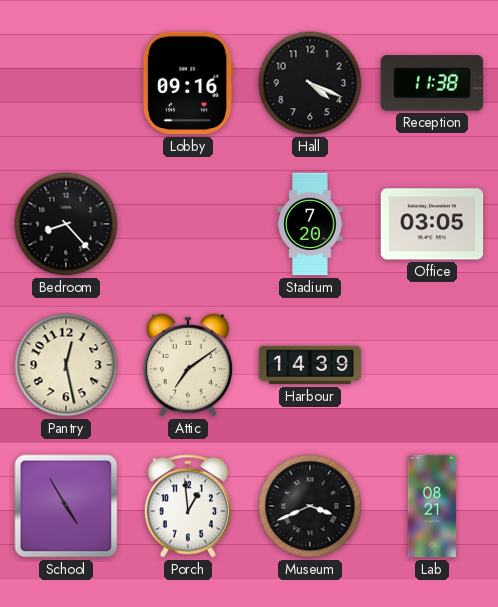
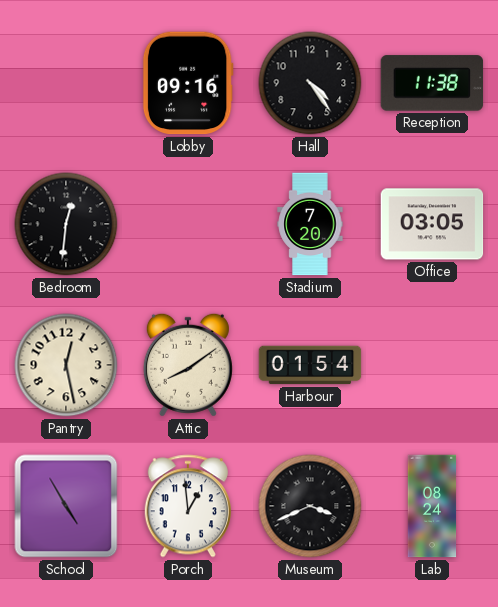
Hall: 4:19 -> 4:24
Bedroom: 8:23 -> 12:31
Attic: 7:09 -> 8:09
Harbour: 14:39 -> 01:54
Lab: 08:21 -> 08:24
